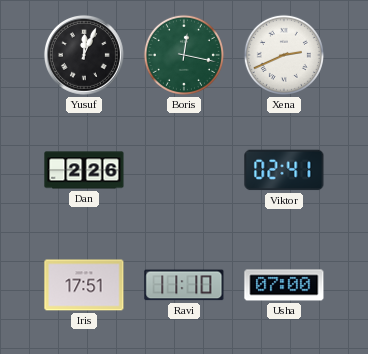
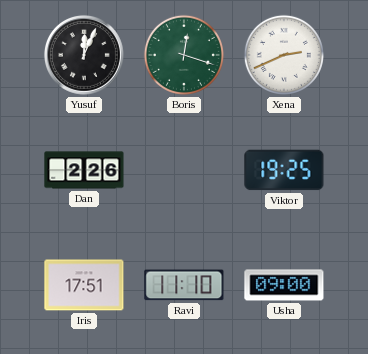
Boris: 12:17 -> 12:18
Viktor: 02:41 -> 19:25
Usha: 07:00 -> 09:00
